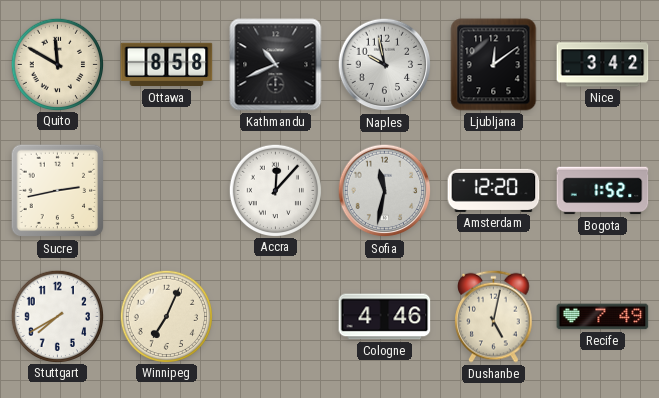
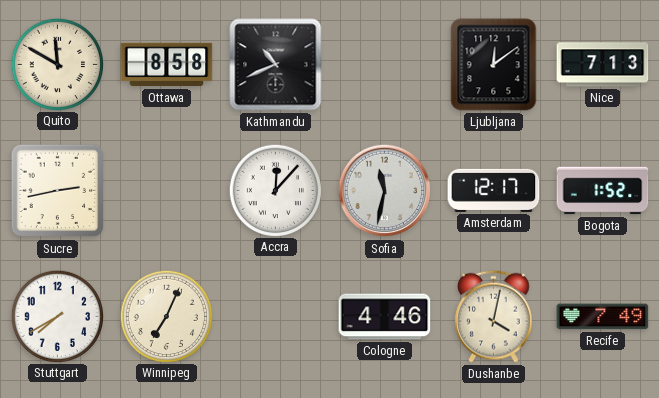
Naples: 9:58 -> none
Nice: 3:42 -> 7:13
Amsterdam: 12:20 -> 12:17
Dushanbe: 5:02 -> 4:02
